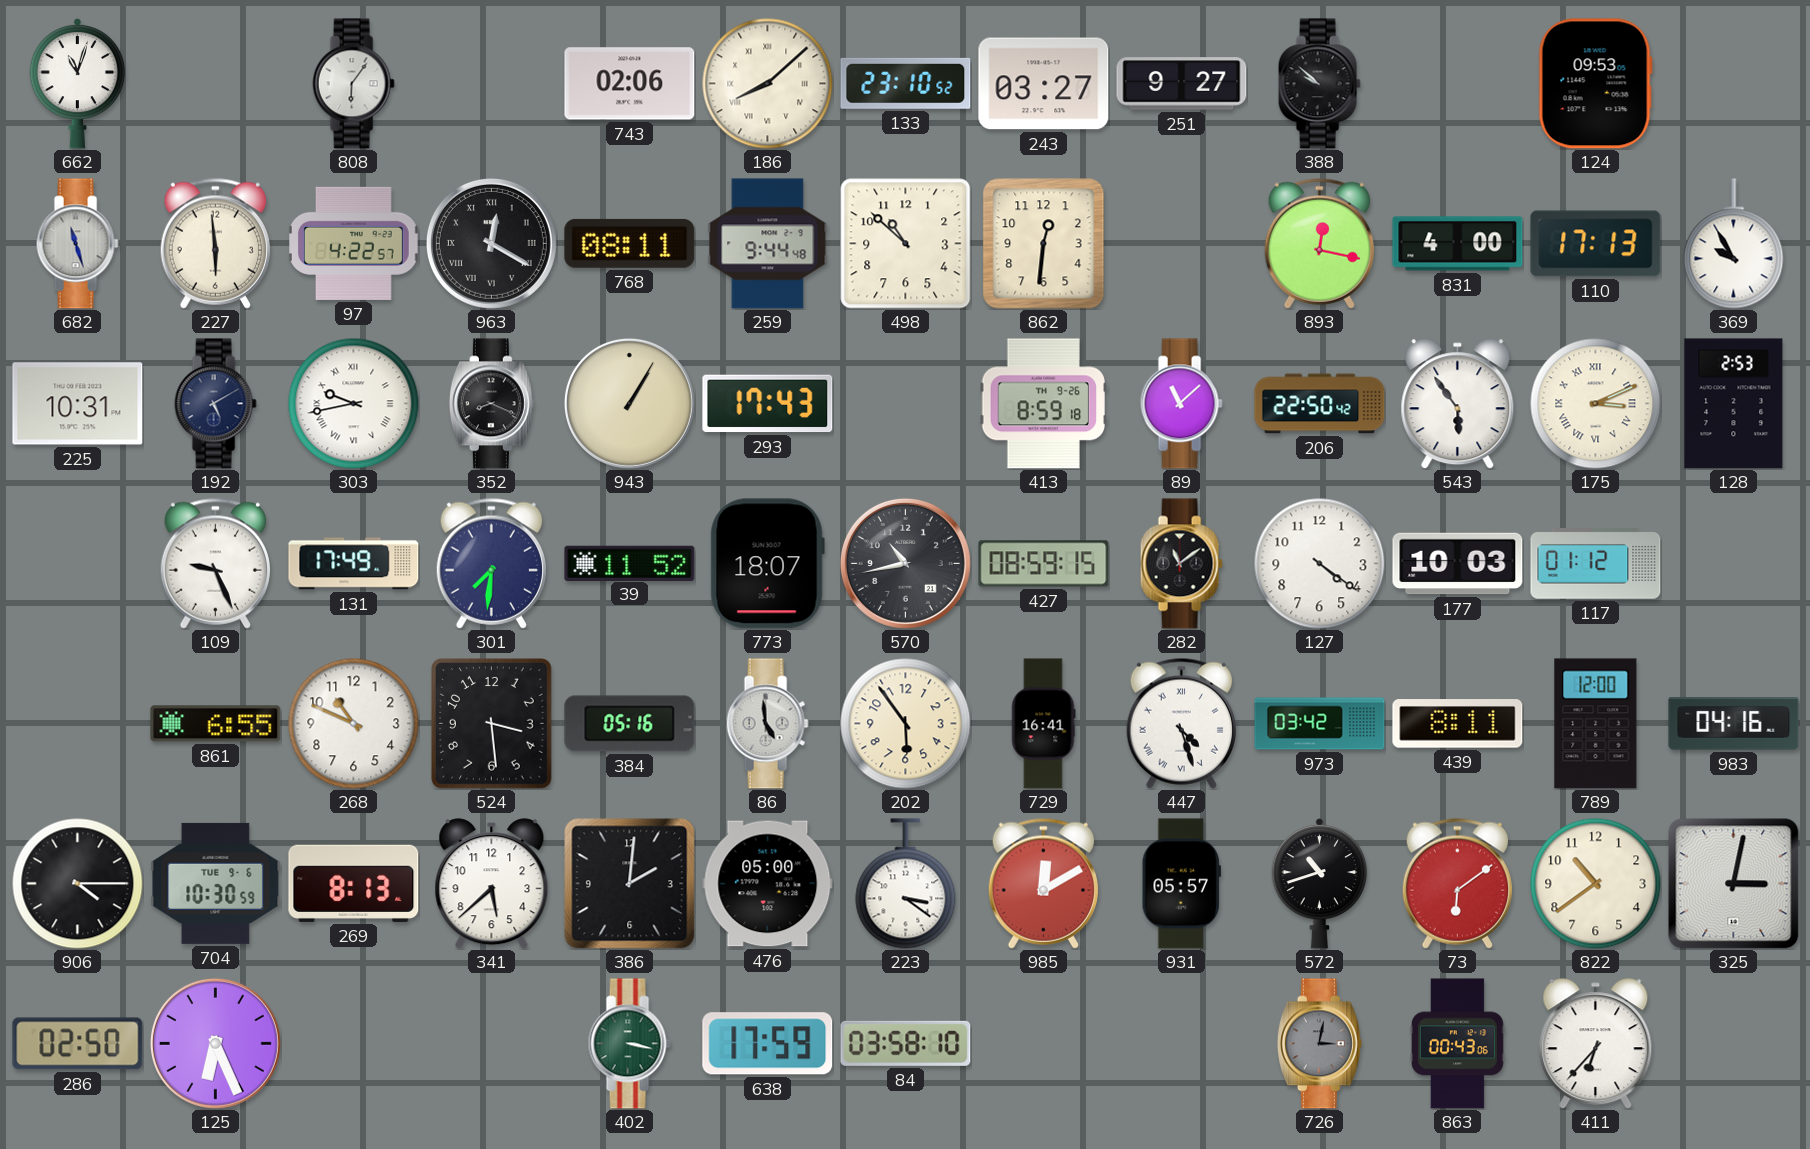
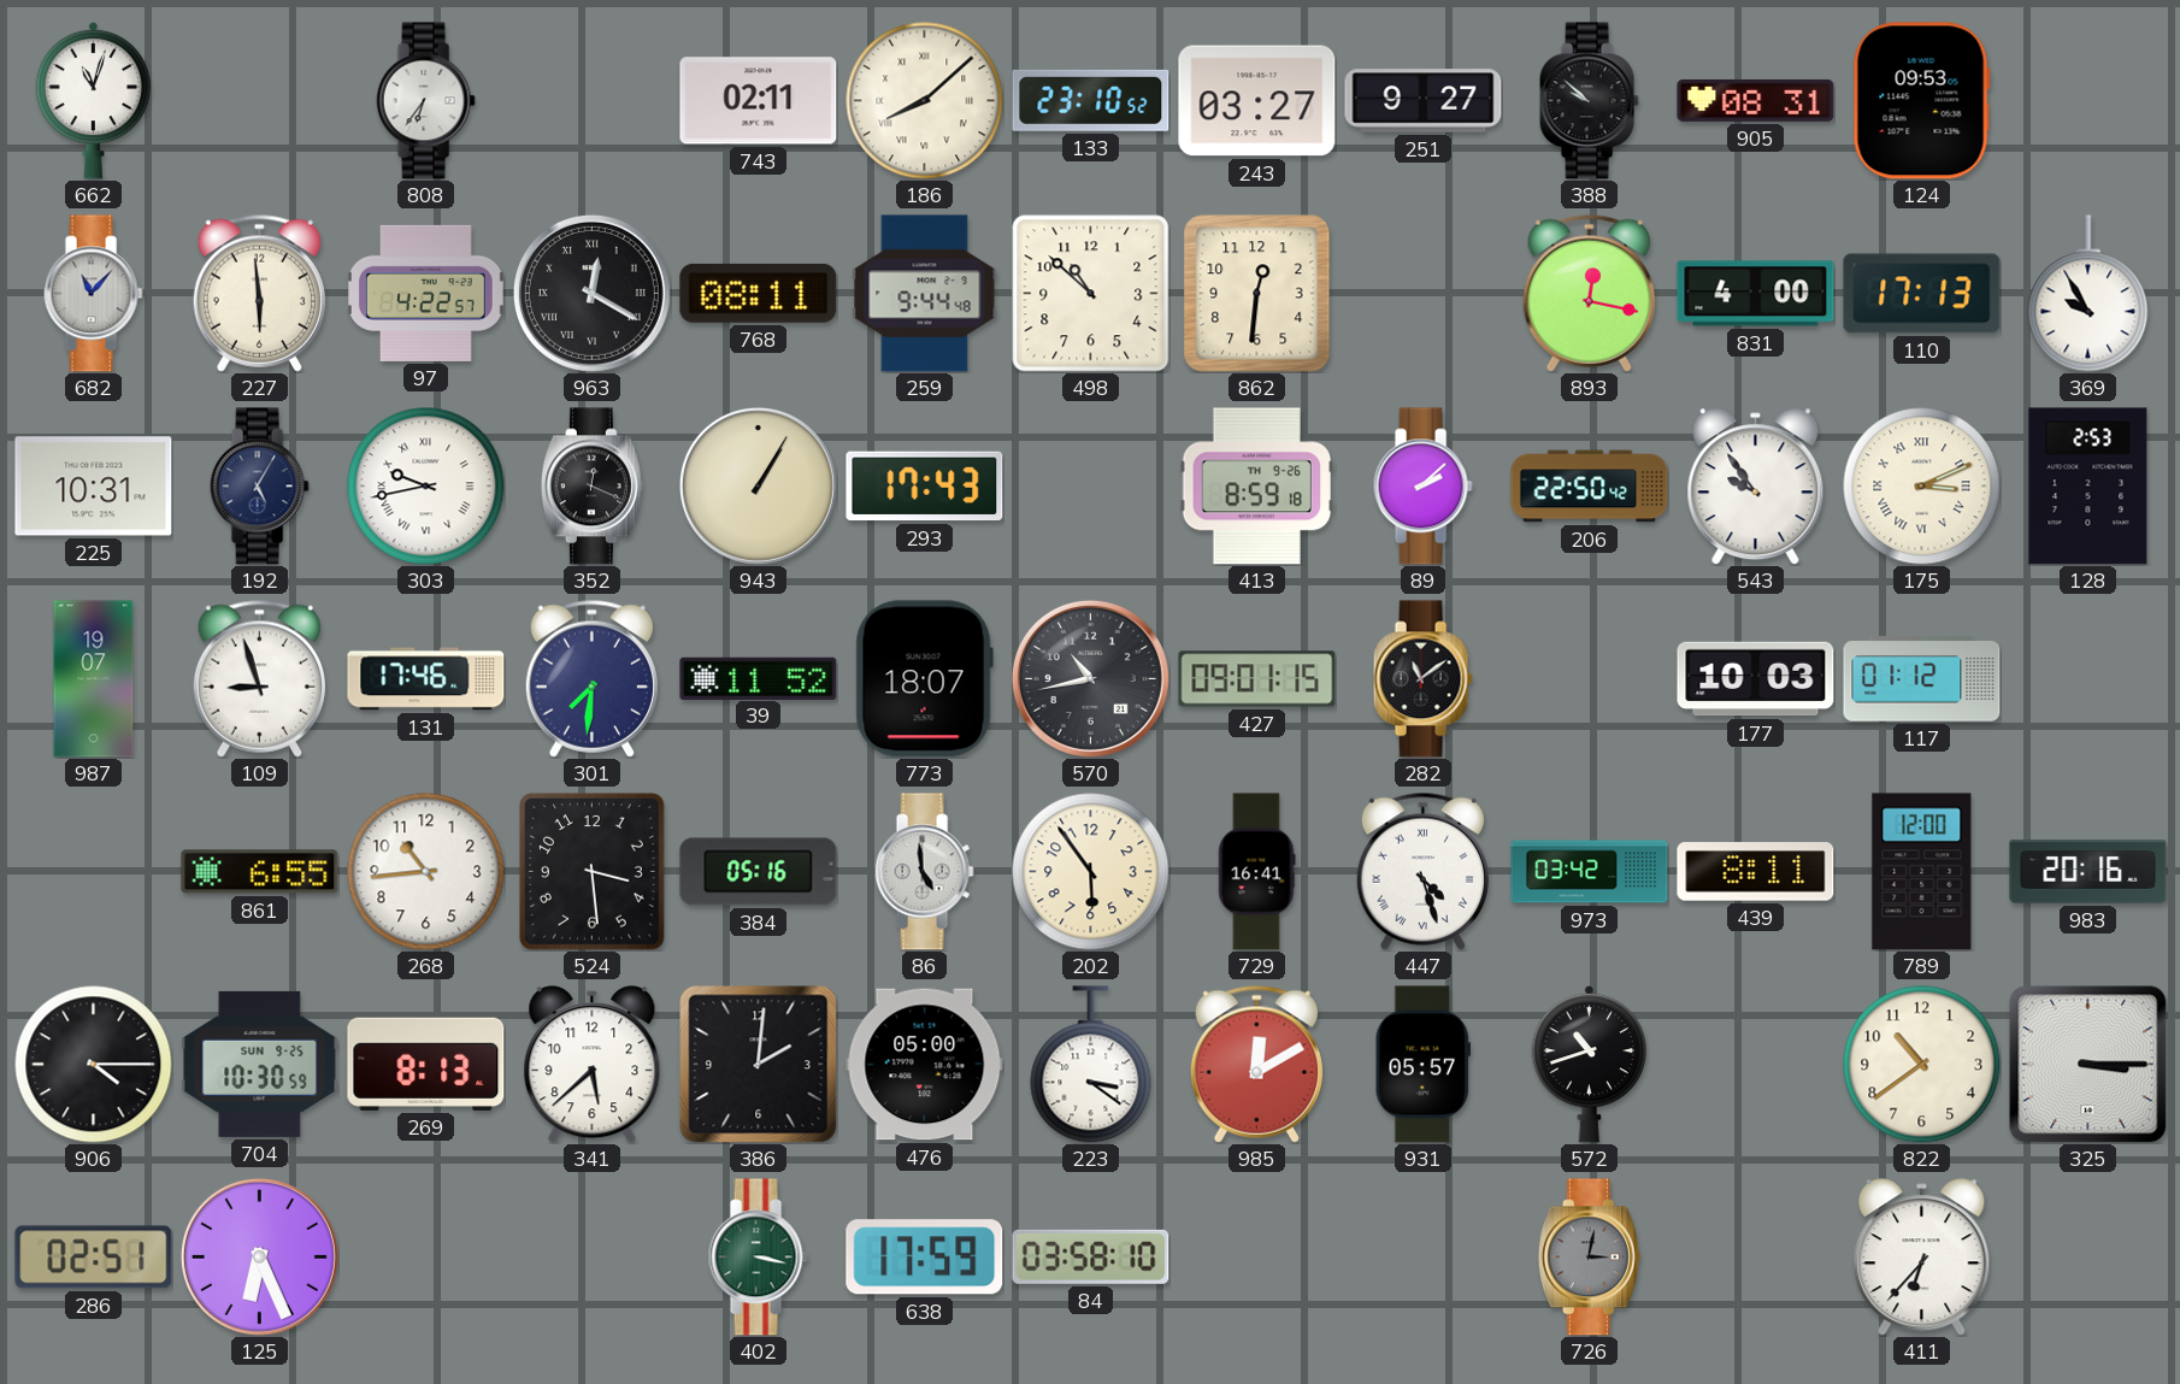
808: 6:06 -> 6:36
743: 02:06 -> 02:11
905: none -> 08:31
682: 11:27 -> 11:07
192: 5:10 -> 5:05
352: 8:19 -> 12:19
89: 11:08 -> 2:08
543: 5:54 -> 9:54
987: none -> 19:07
109: 9:26 -> 8:57
131: 17:49 -> 17:46
427: 08:59 -> 09:01
127: 4:21 -> none
268: 10:49 -> 10:44
983: 04:16 -> 20:16
704 date: TUE 9-6 -> SUN 9-25
73: 6:09 -> none
325: 3:02 -> 3:15
286: 02:50 -> 02:51
863: 00:43 -> none
